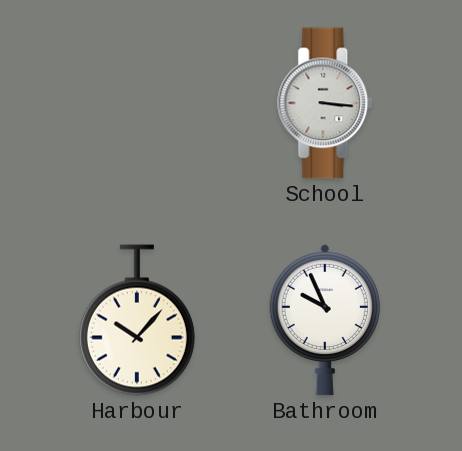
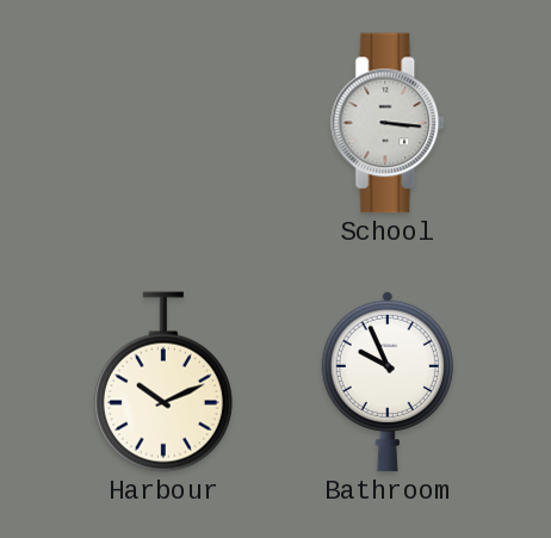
Harbour: 10:07 -> 10:11
